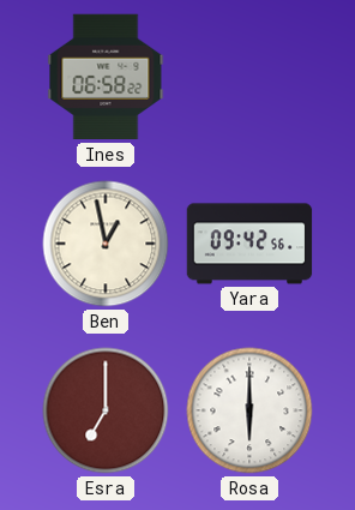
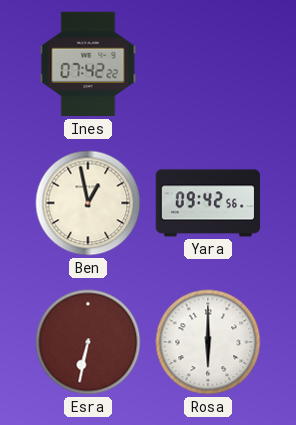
Ines: 06:58 -> 07:42
Esra: 7:00 -> 6:32
